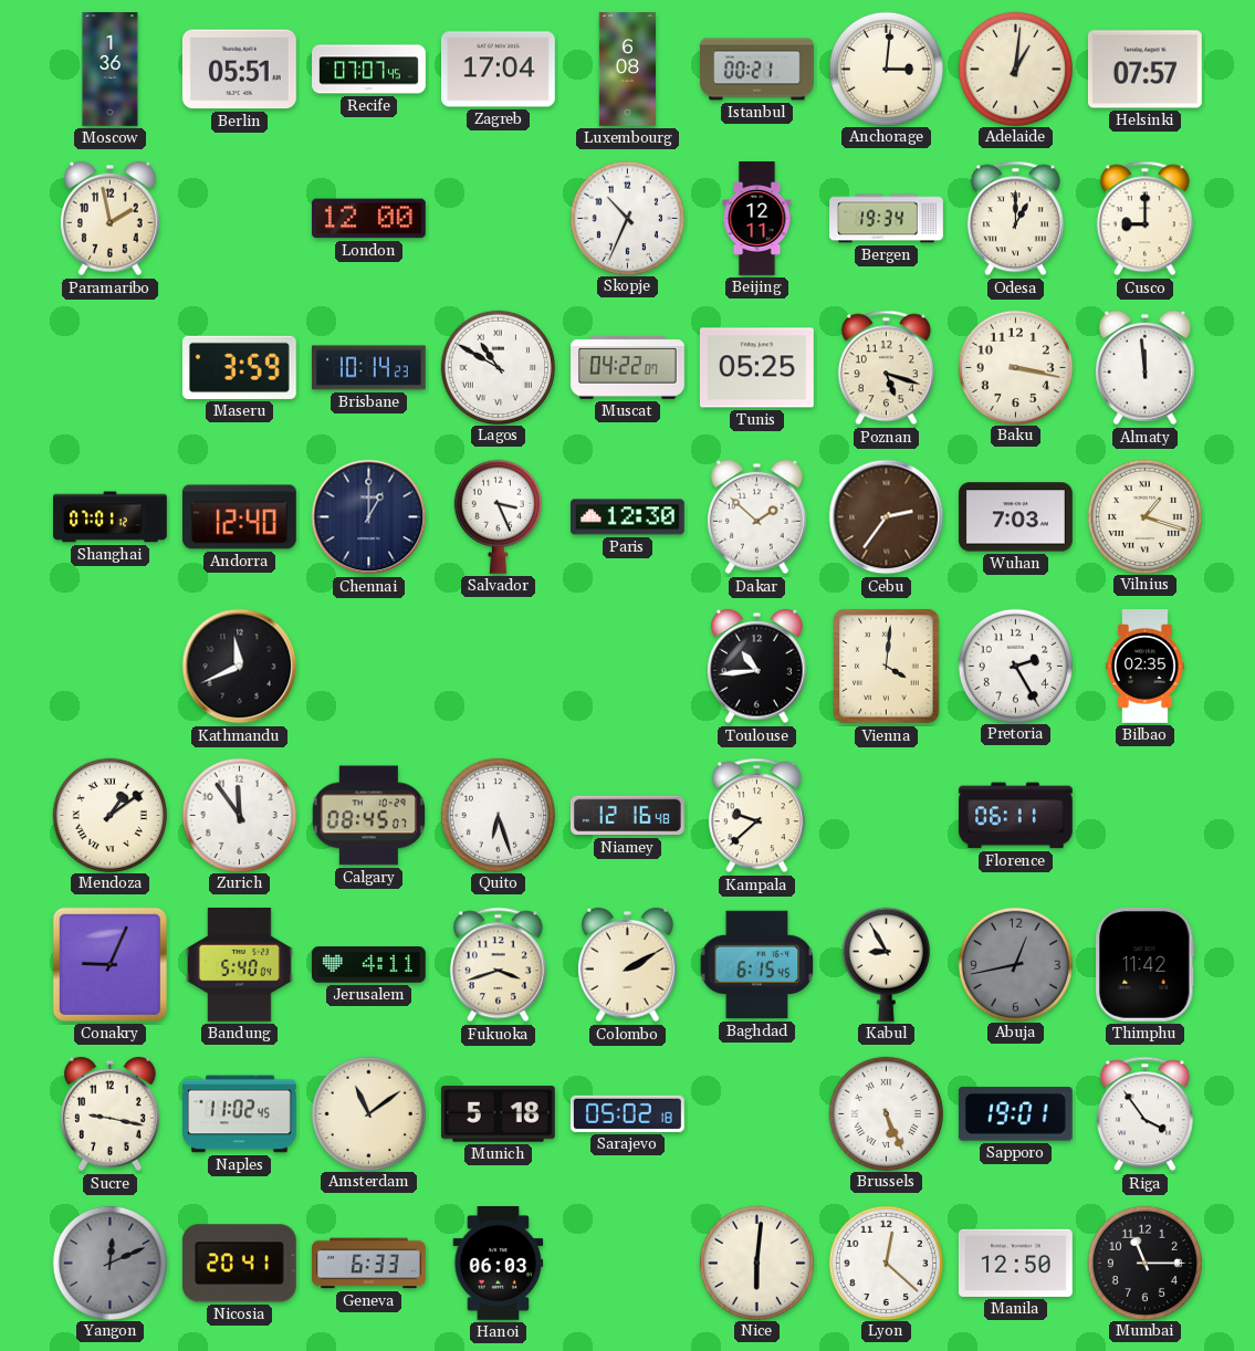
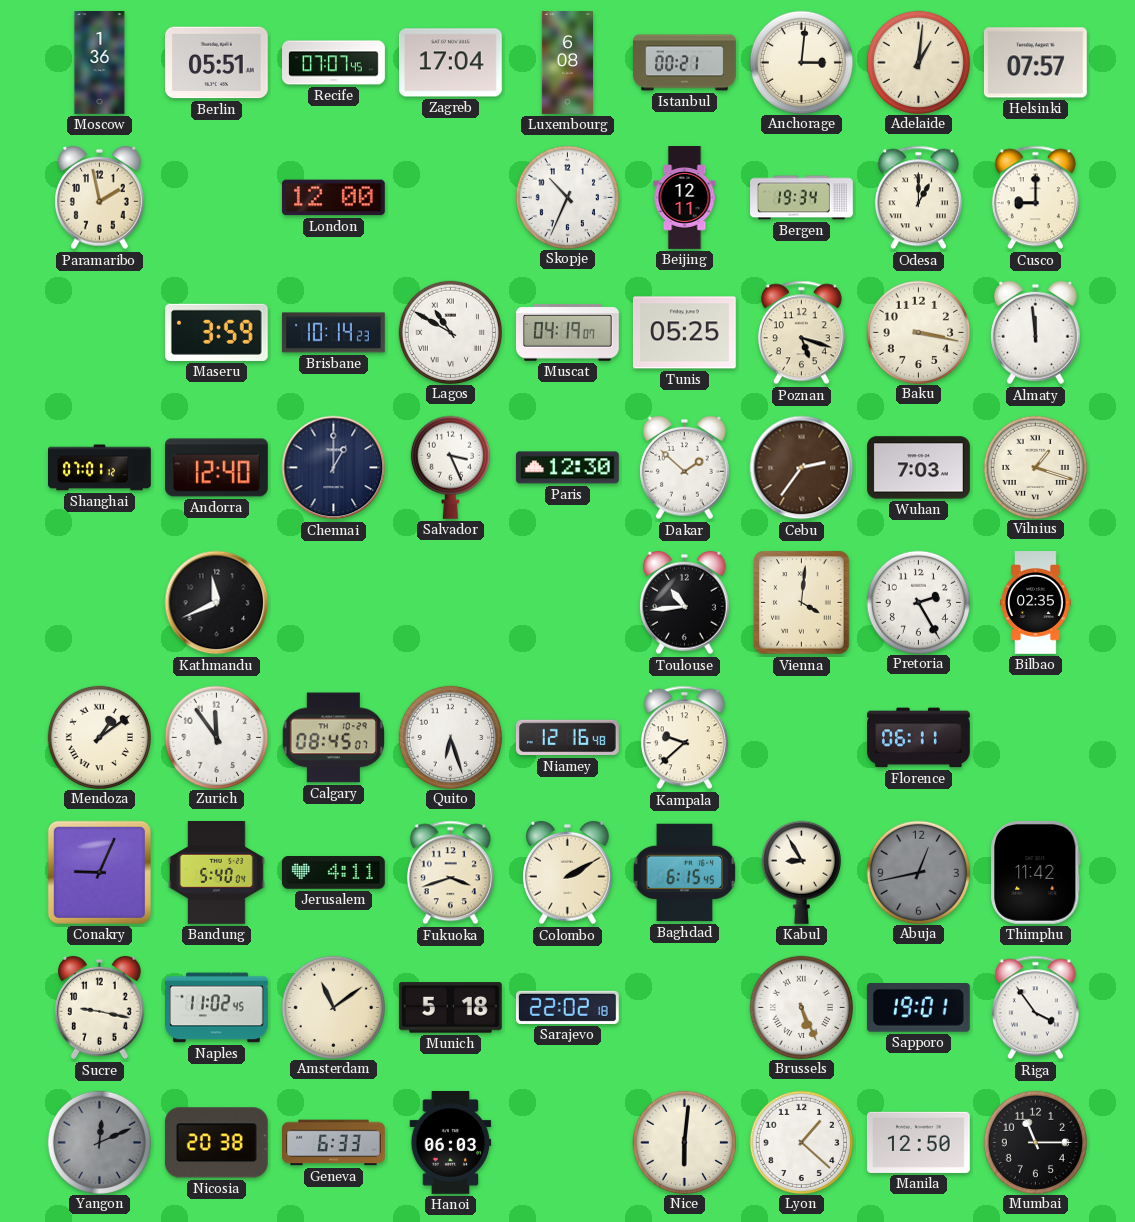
Muscat: 04:22 -> 04:19
Sarajevo: 05:02 -> 22:02
Nicosia: 20:41 -> 20:38
Lyon: 12:22 -> 1:22
